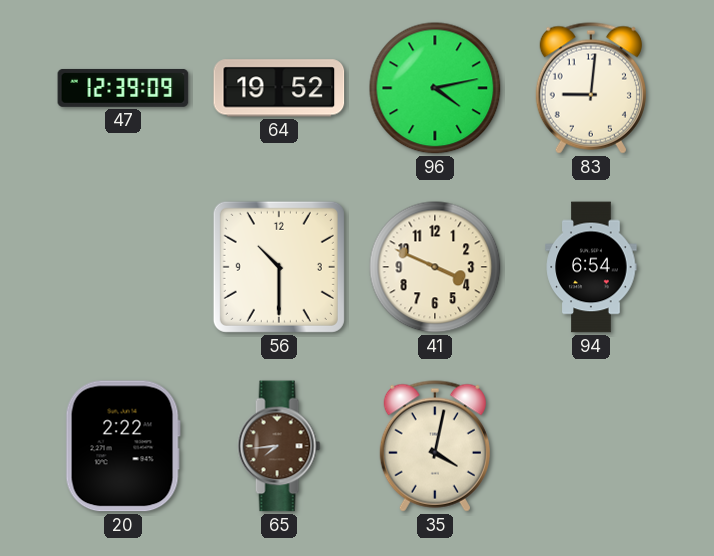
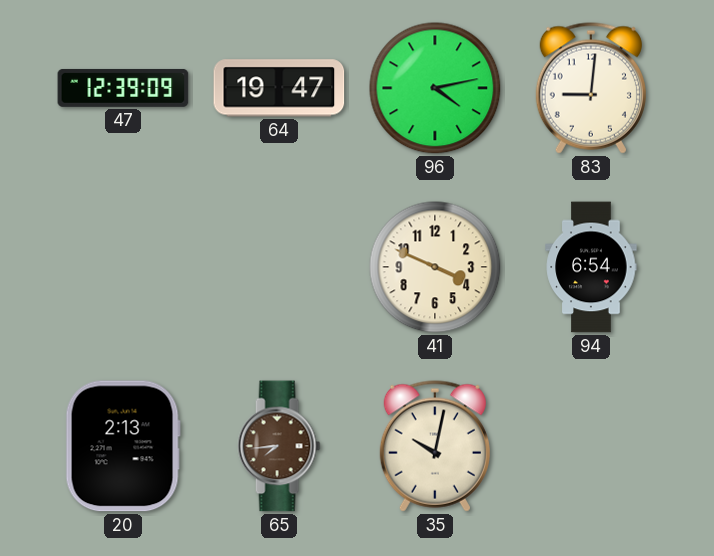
64: 19:52 -> 19:47
56: 10:30 -> none
20: 2:22 -> 2:13
35: 4:02 -> 10:02
